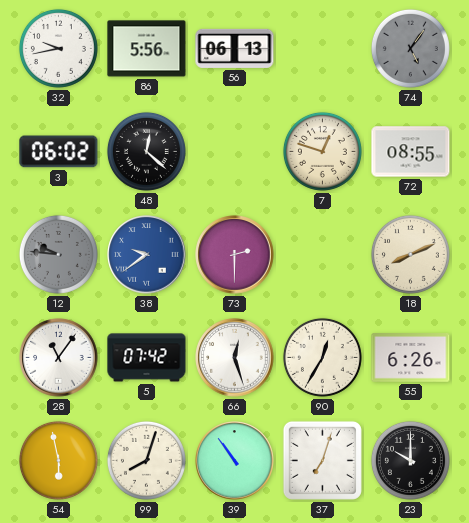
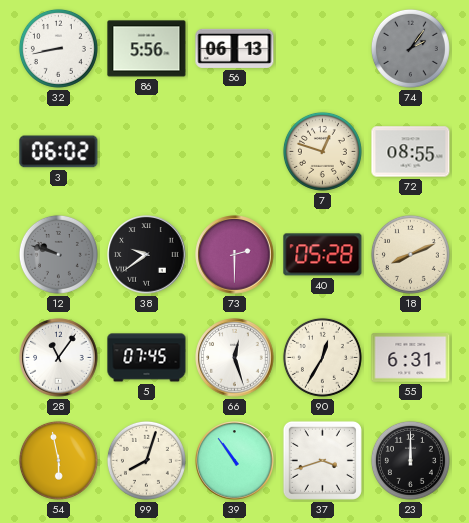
32: 9:43 -> 8:43
74: 5:06 -> 2:06
48: 12:22 -> none
12: 9:46 -> 9:48
38 dial: blue -> black
40: none -> 05:28
5: 07:42 -> 07:45
55: 6:26 -> 6:31
37: 7:03 -> 3:42
23: 10:00 -> 12:00
